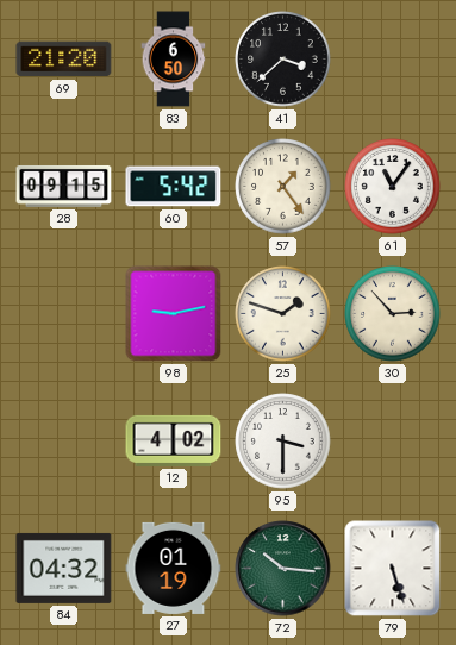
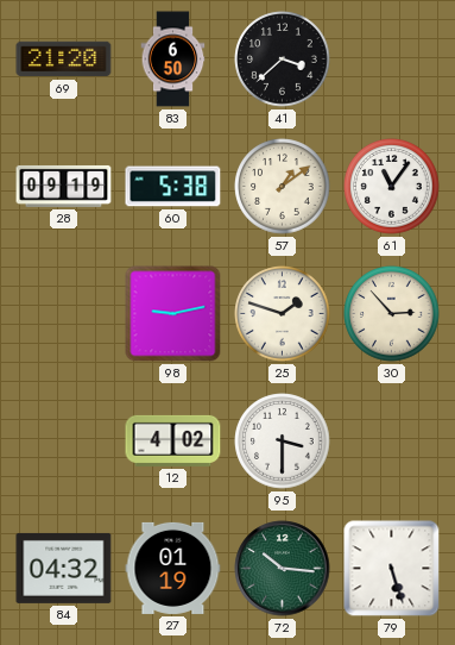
28: 09:15 -> 09:19
60: 5:42 -> 5:38
57: 1:24 -> 1:09
